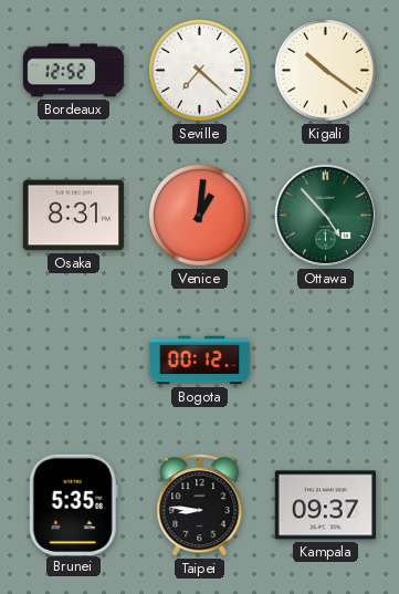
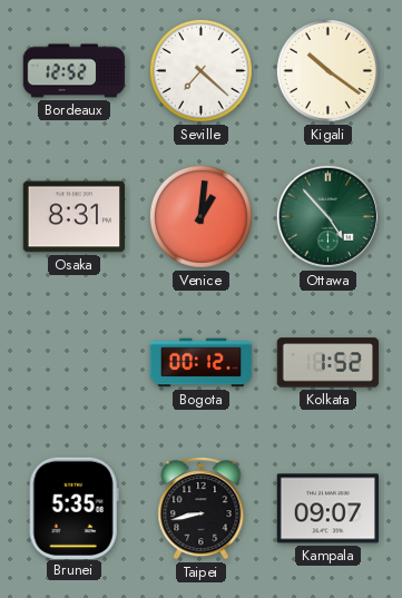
Kolkata: none -> 1:52
Taipei: 8:46 -> 8:43
Kampala: 09:37 -> 09:07
